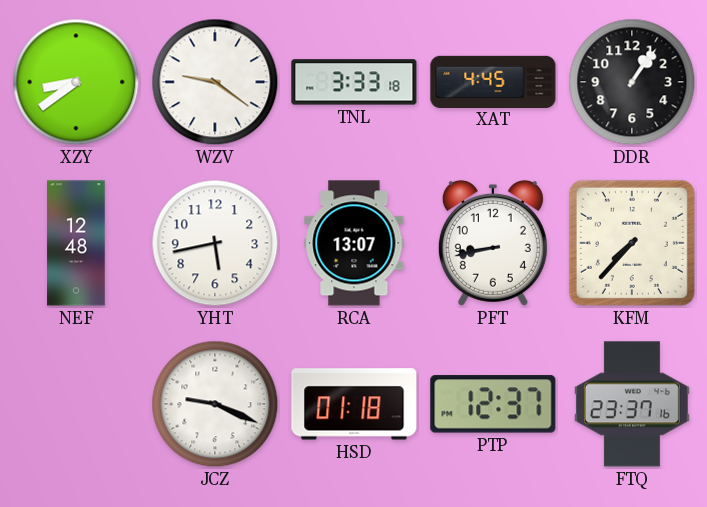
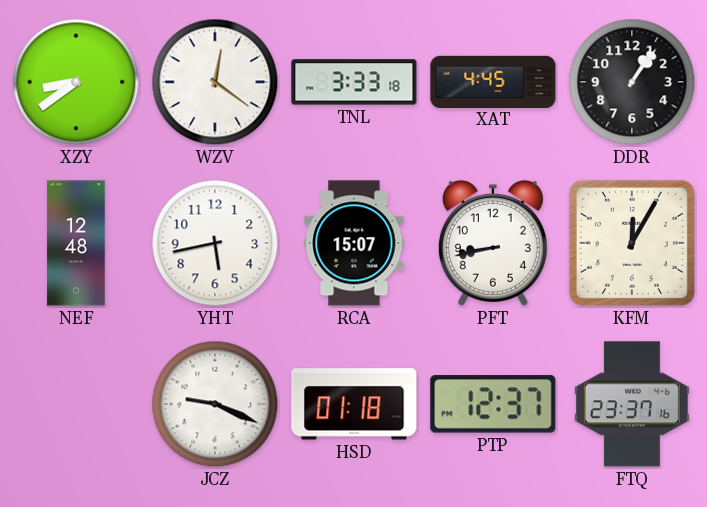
WZV: 9:21 -> 12:21
RCA: 13:07 -> 15:07
KFM: 7:37 -> 12:05
